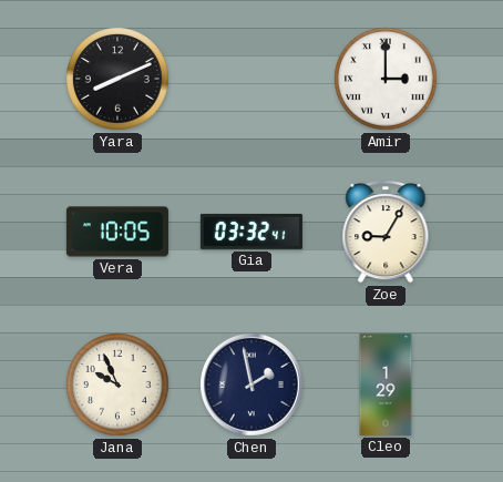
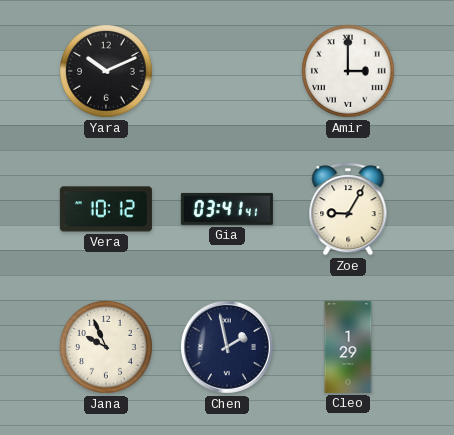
Yara: 8:11 -> 10:11
Vera: 10:05 -> 10:12
Gia: 03:32 -> 03:41
